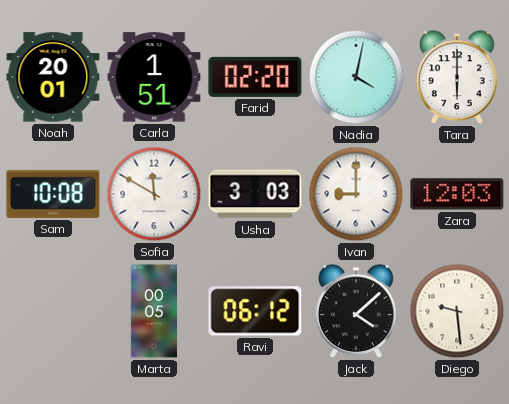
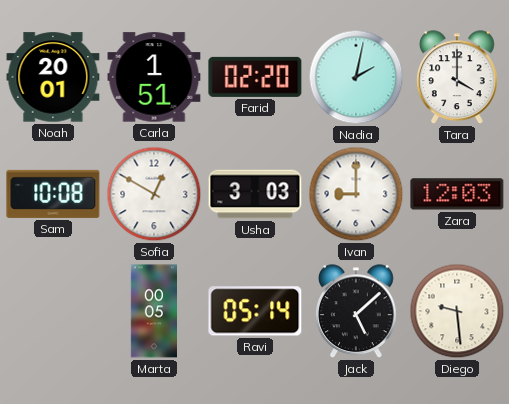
Nadia: 4:02 -> 2:02
Tara: 6:00 -> 4:00
Sofia: 11:50 -> 12:50
Ravi: 06:12 -> 05:14
Jack: 4:08 -> 5:08
